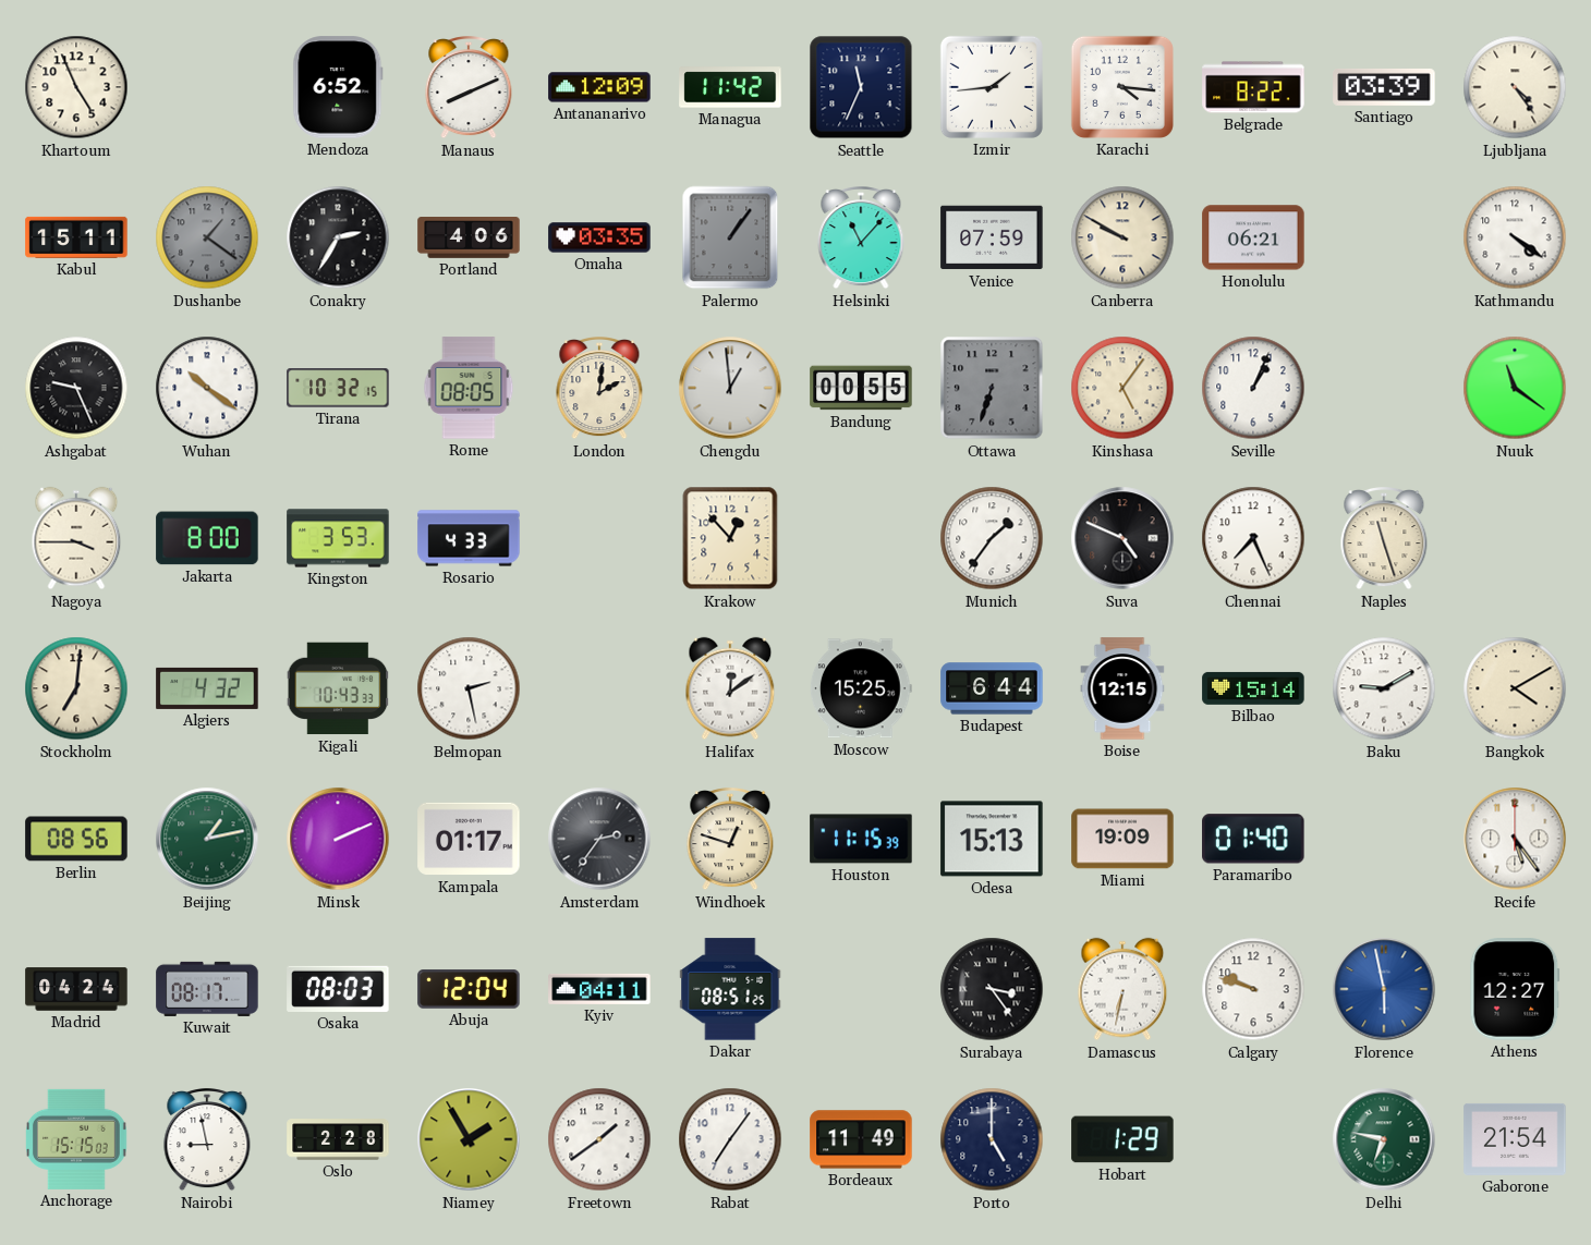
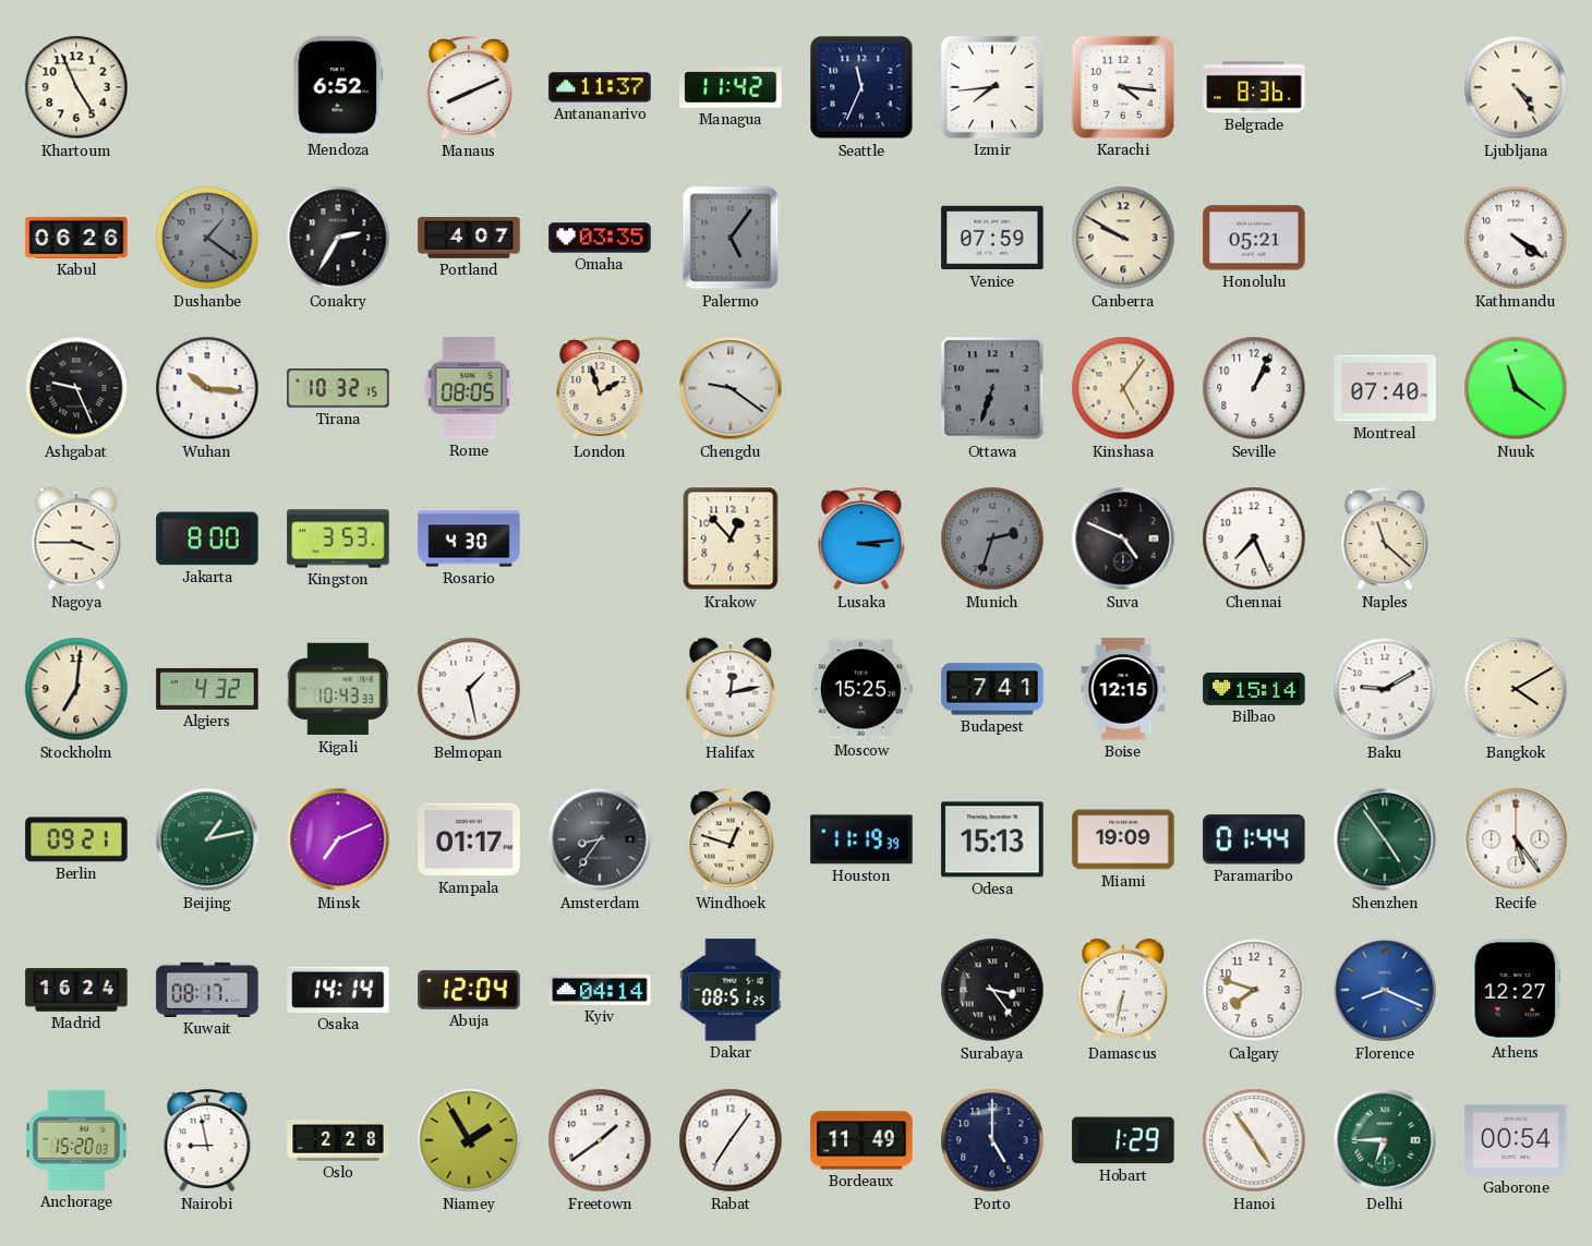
Antananarivo: 12:09 -> 11:37
Izmir: 1:44 -> 7:44
Belgrade: 8:22 -> 8:36
Santiago: 03:39 -> none
Kabul: 15:11 -> 06:26
Portland: 4:06 -> 4:07
Palermo: 1:06 -> 5:06
Helsinki: 11:07 -> none
Honolulu: 06:21 -> 05:21
Wuhan: 10:21 -> 10:16
London: 2:01 -> 1:57
Chengdu: 12:59 -> 9:21
Bandung: 00:55 -> none
Montreal: none -> 07:40
Rosario: 4:33 -> 4:30
Lusaka: none -> 3:14
Munich: 1:36 -> 2:33
Munich dial: white -> grey
Naples: 11:27 -> 11:22
Belmopan: 2:28 -> 1:28
Halifax: 12:09 -> 12:13
Budapest: 6:44 -> 7:41
Berlin: 08:56 -> 09:21
Minsk: 2:11 -> 7:11
Amsterdam: 2:36 -> 8:36
Houston: 11:15 -> 11:19
Paramaribo: 01:40 -> 01:44
Shenzhen: none -> 4:54
Madrid: 04:24 -> 16:24
Osaka: 08:03 -> 14:14
Kyiv: 04:11 -> 04:14
Calgary: 9:48 -> 7:48
Florence: 5:58 -> 8:19
Anchorage: 15:15 -> 15:20
Hanoi: none -> 4:54
Delhi: 6:47 -> 6:45
Gaborone: 21:54 -> 00:54
